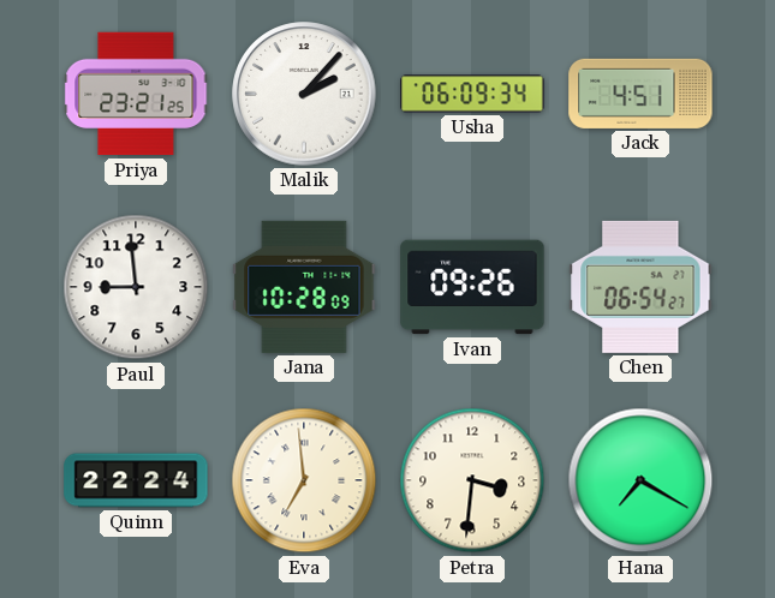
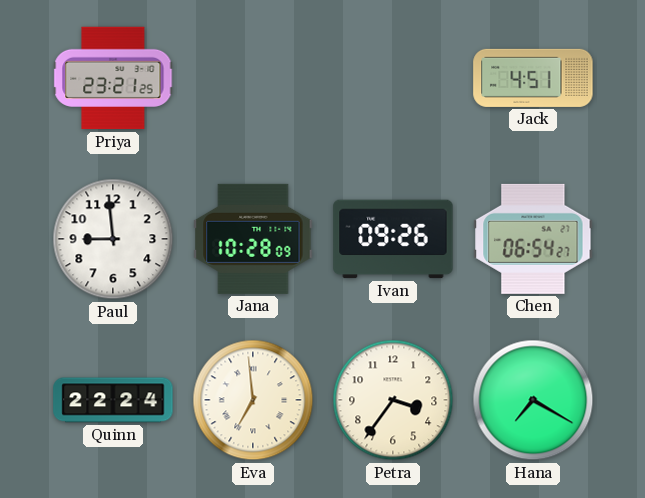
Malik: 2:07 -> none
Usha: 06:09 -> none
Petra: 3:31 -> 3:36
